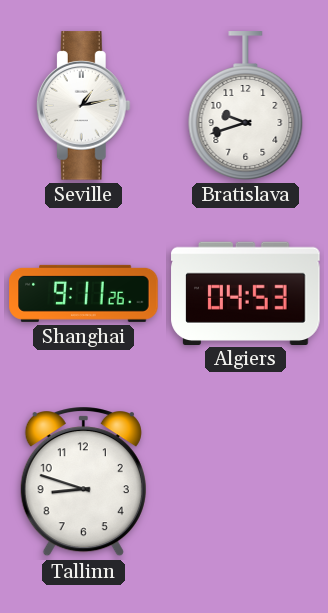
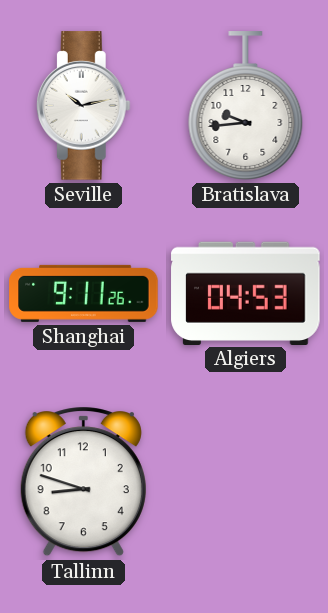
Seville: 1:13 -> 10:13
Bratislava: 9:42 -> 9:44
